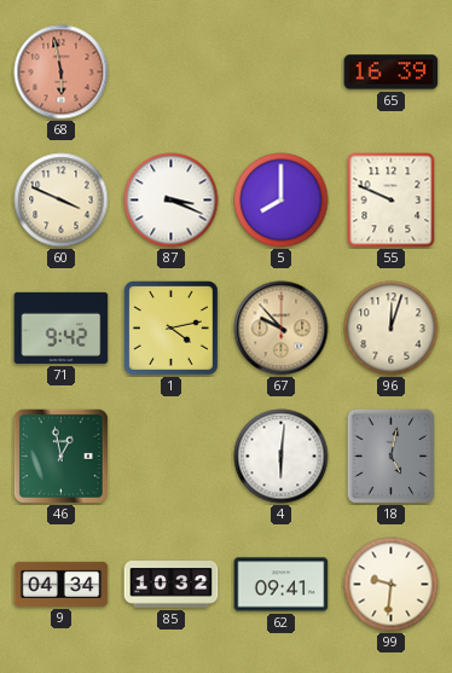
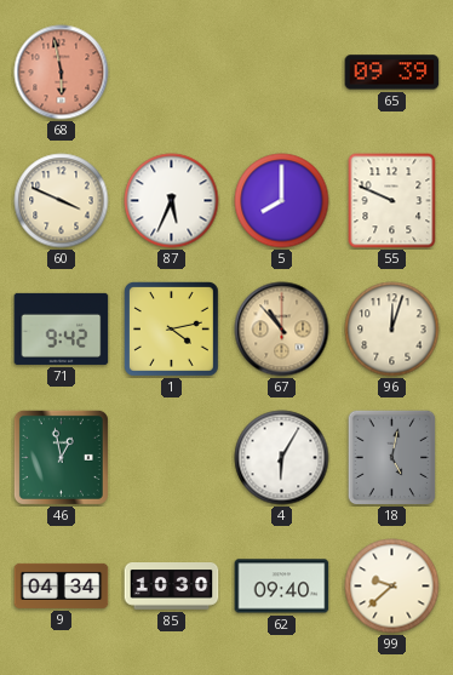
65: 16:39 -> 09:39
87: 3:19 -> 5:34
67: 9:53 -> 10:53
4: 6:01 -> 6:05
85: 10:32 -> 10:30
62: 09:41 -> 09:40
99: 9:31 -> 9:38
